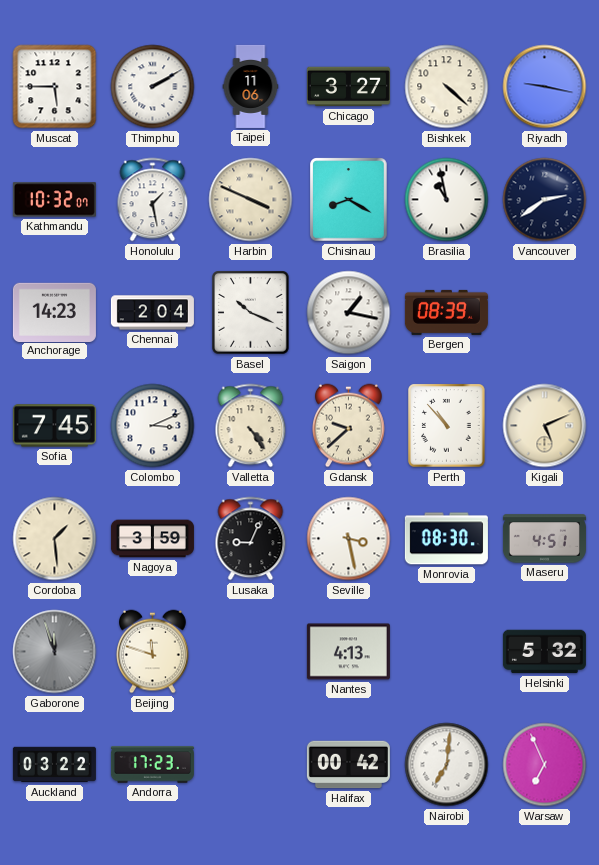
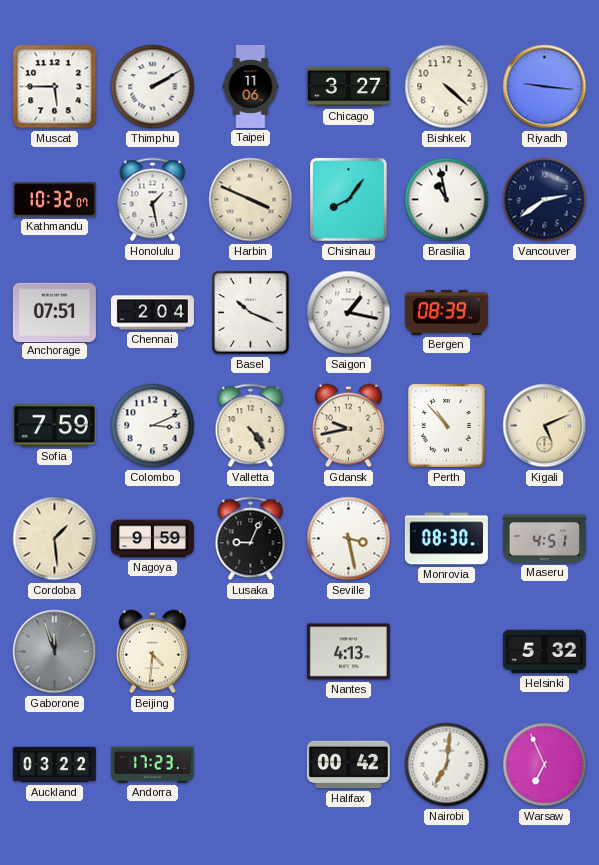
Riyadh: 9:17 -> 9:16
Chisinau: 8:20 -> 8:06
Anchorage: 14:23 -> 07:51
Sofia: 7:45 -> 7:59
Gdansk: 9:38 -> 9:43
Nagoya: 3:59 -> 9:59
Beijing: 11:48 -> 4:31
